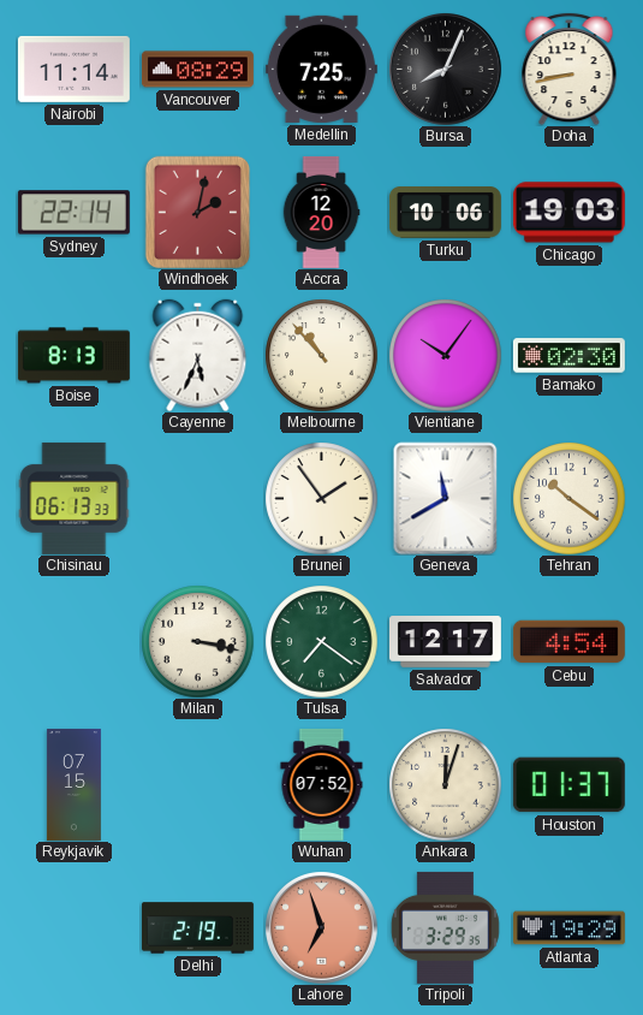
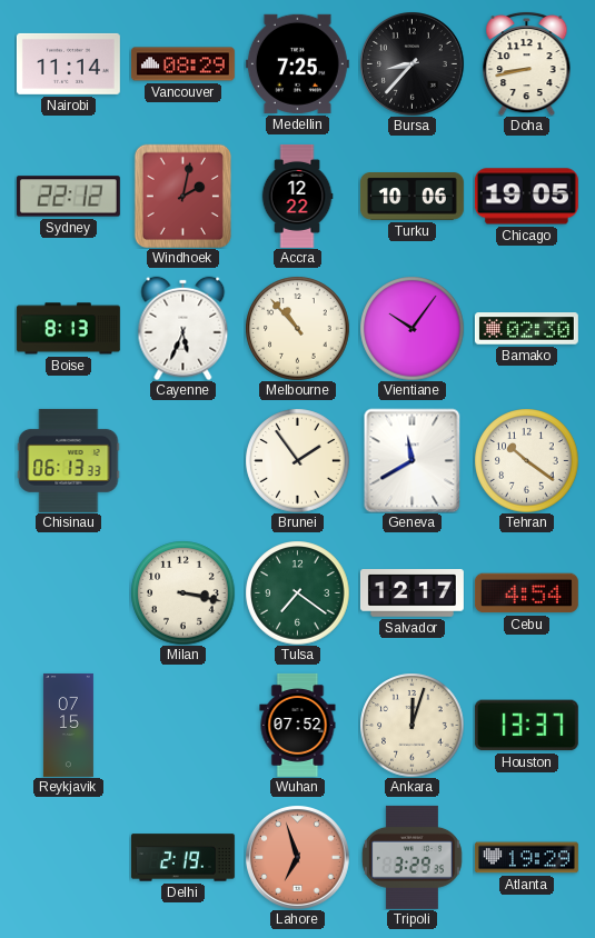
Bursa: 8:04 -> 8:37
Sydney: 22:14 -> 22:12
Accra: 12:20 -> 12:22
Chicago: 19:03 -> 19:05
Houston: 01:37 -> 13:37
